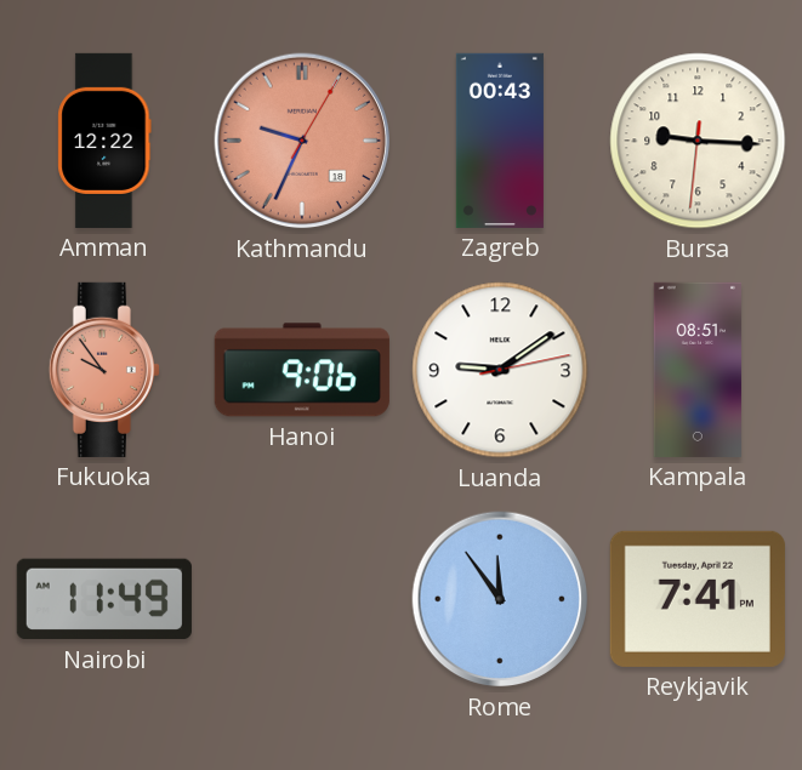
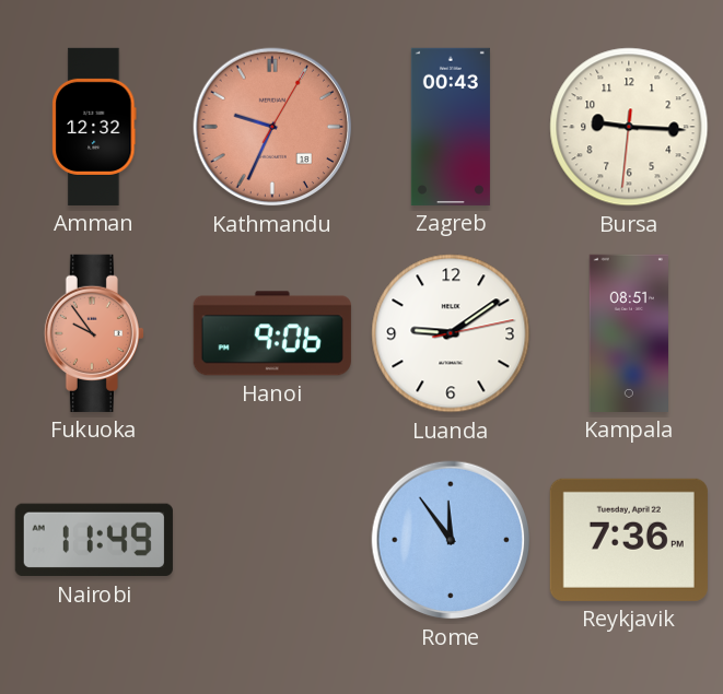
Amman: 12:22 -> 12:32
Reykjavik: 7:41 -> 7:36
